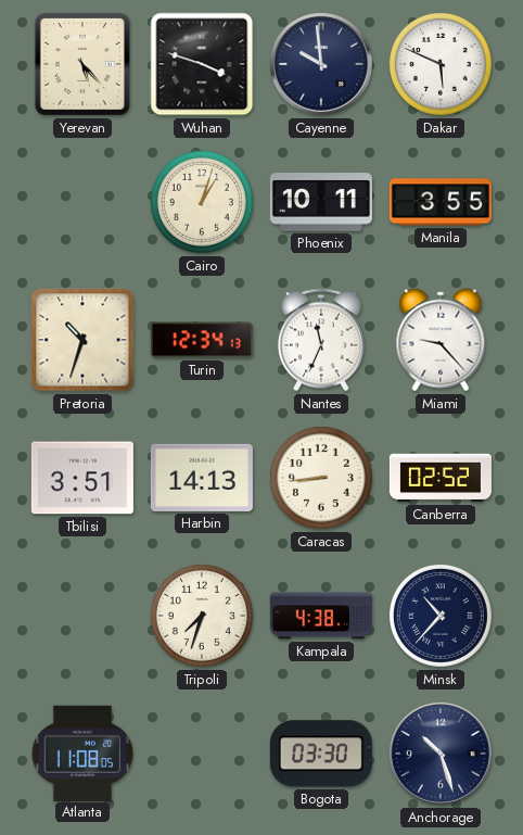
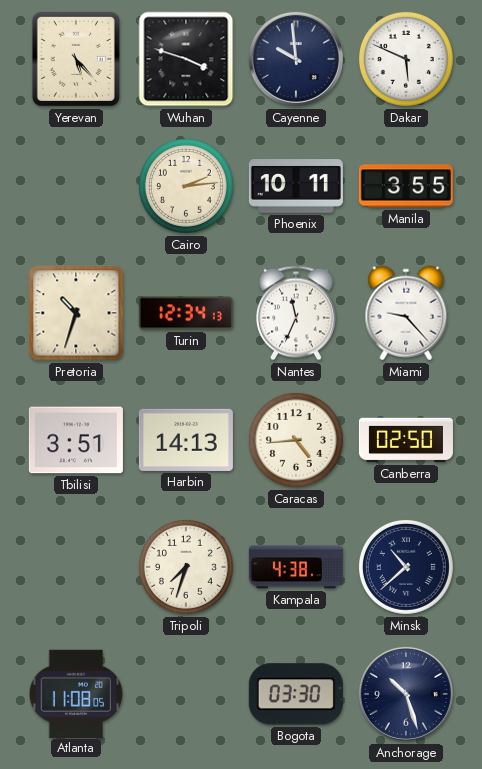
Cairo: 1:03 -> 2:14
Caracas: 8:44 -> 4:44
Canberra: 02:52 -> 02:50
Minsk: 10:37 -> 10:38
